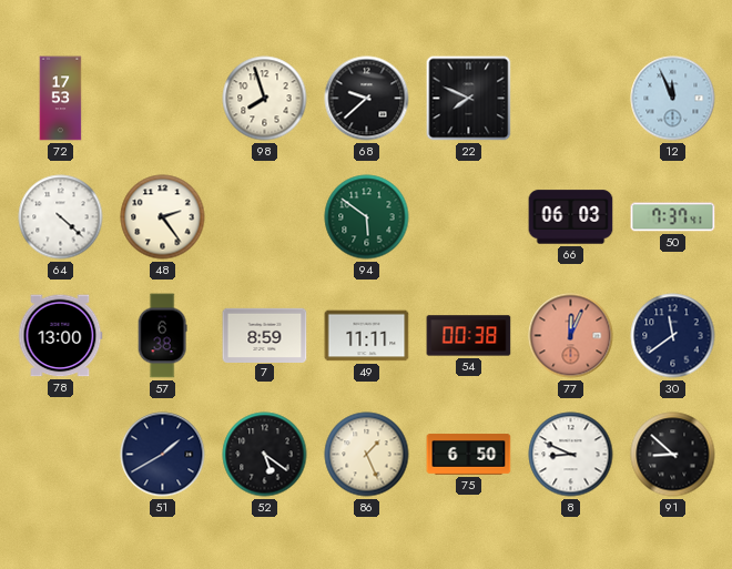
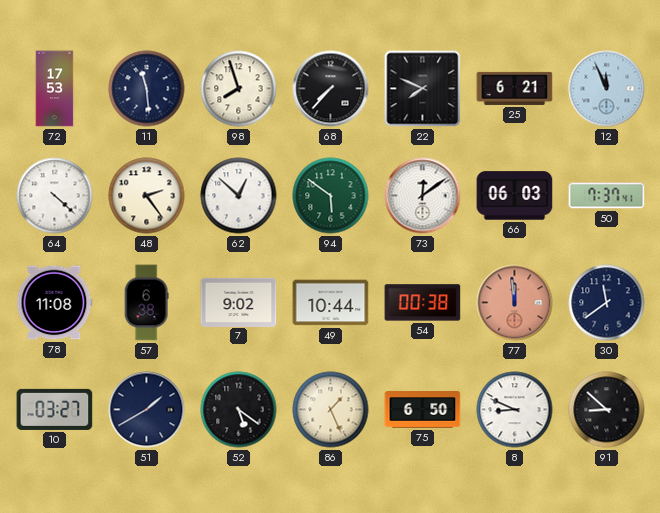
11: none -> 11:29
68: 9:38 -> 7:37
25: none -> 6:21
62: none -> 12:52
73: none -> 12:09
78: 13:00 -> 11:08
7: 8:59 -> 9:02
49: 11:11 -> 10:44
77: 12:04 -> 11:59
10: none -> 03:27
